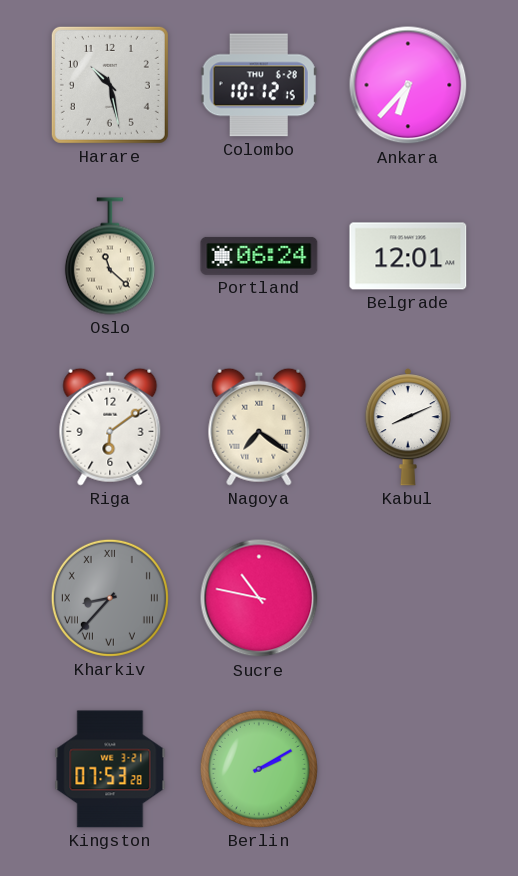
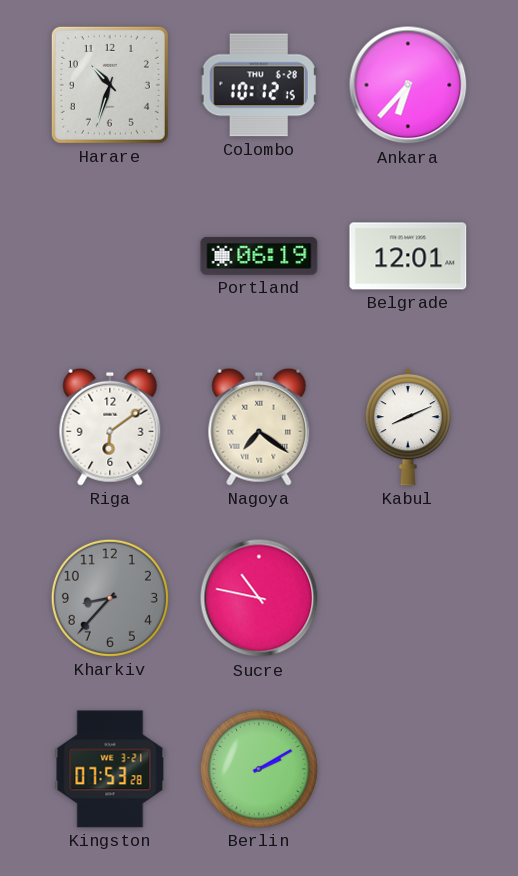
Harare: 10:28 -> 10:33
Oslo: 11:22 -> none
Portland: 06:24 -> 06:19
Kharkiv numerals: Roman -> Arabic
